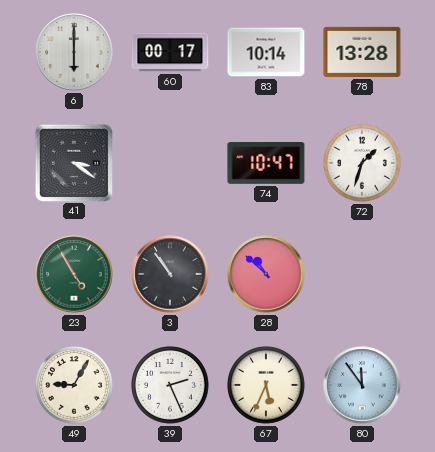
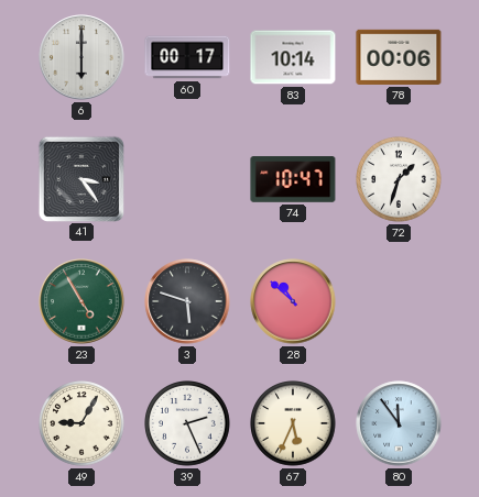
78: 13:28 -> 00:06
41: 3:21 -> 3:24
3: 10:54 -> 5:48
